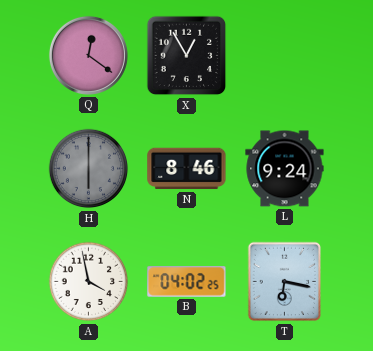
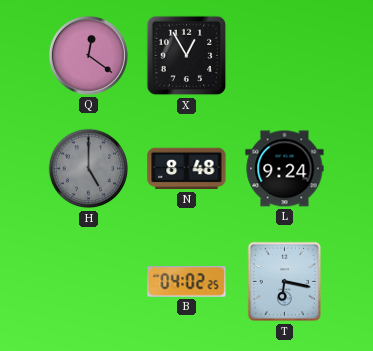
H: 6:00 -> 5:00
N: 8:46 -> 8:48
A: 3:58 -> none
